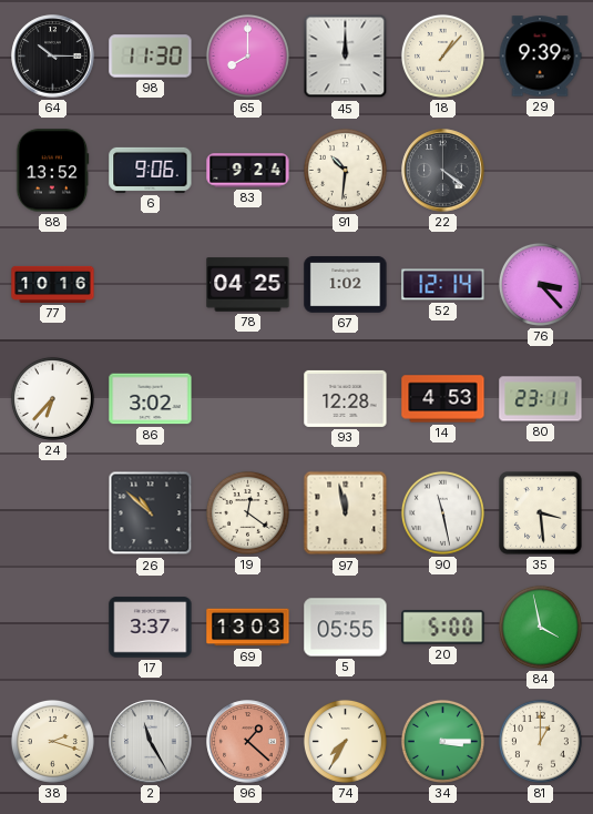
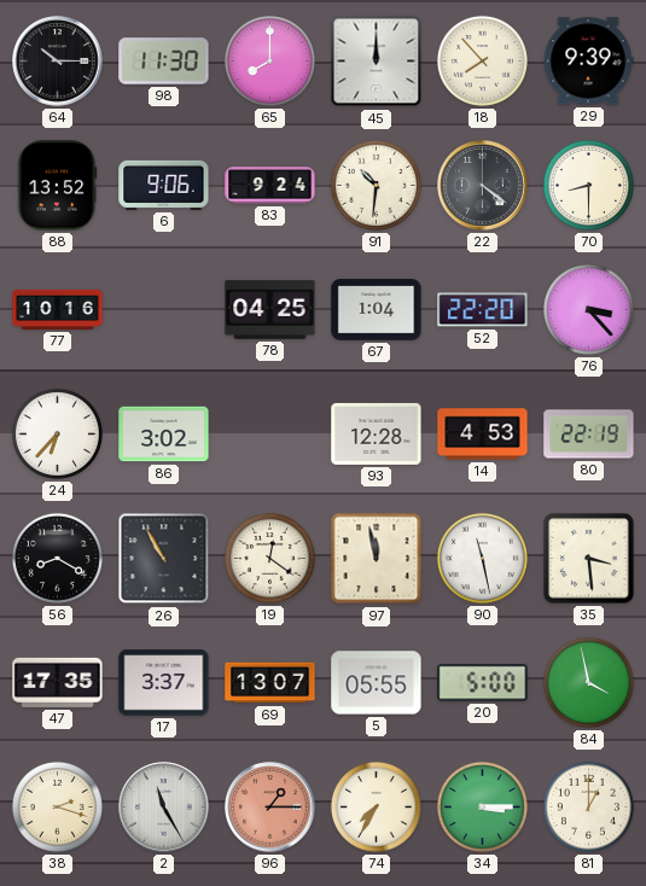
18: 1:07 -> 7:53
70: none -> 8:30
67: 1:02 -> 1:04
52: 12:14 -> 22:20
80: 23:11 -> 22:19
56: none -> 8:20
26: 10:52 -> 10:55
47: none -> 17:35
69: 13:03 -> 13:07
96: 1:22 -> 1:15
